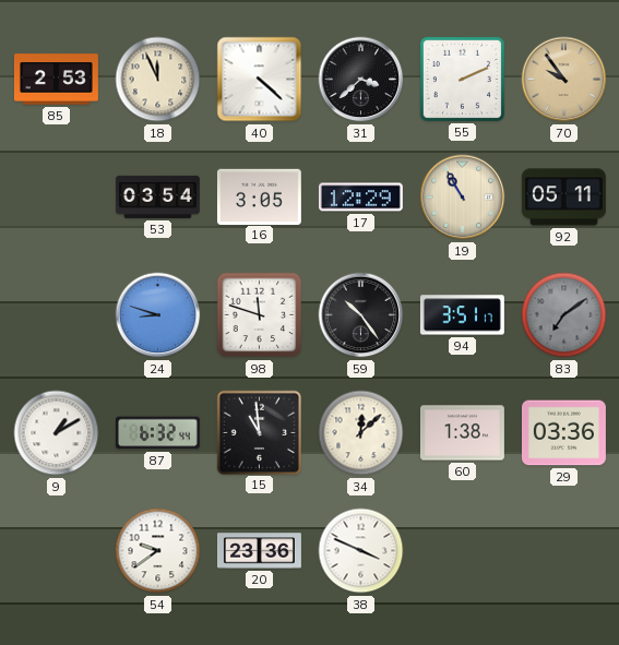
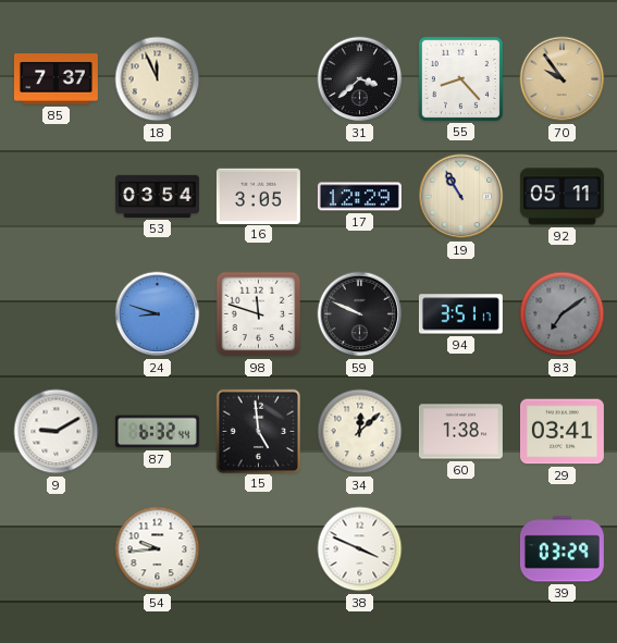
85: 2:53 -> 7:37
40: 4:22 -> none
55: 2:11 -> 8:23
59: 10:24 -> 9:49
9: 1:10 -> 9:10
15: 10:59 -> 4:59
29: 03:36 -> 03:41
54: 9:39 -> 9:44
20: 23:36 -> none
39: none -> 03:29
